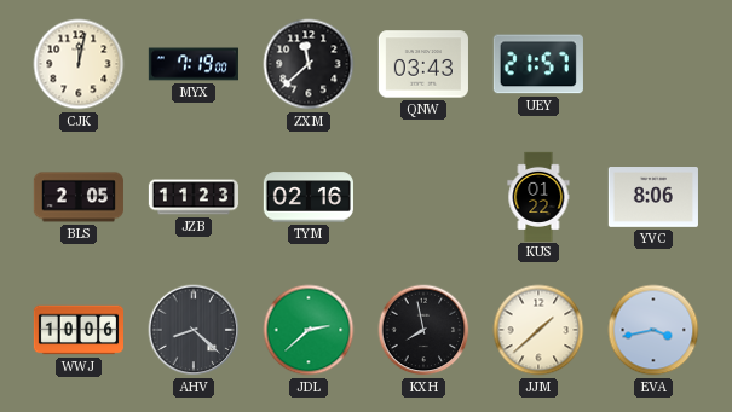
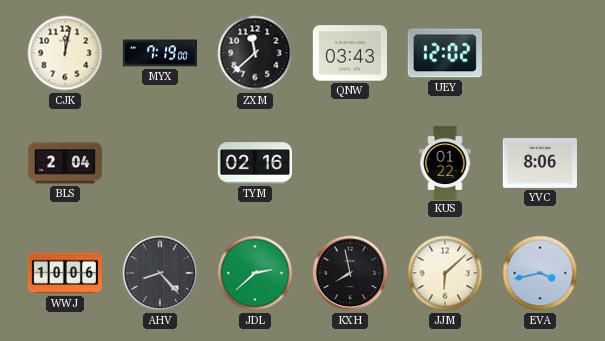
UEY: 21:57 -> 12:02
BLS: 2:05 -> 2:04
JZB: 11:23 -> none
AHV: 8:22 -> 8:23
JJM: 1:38 -> 6:08
